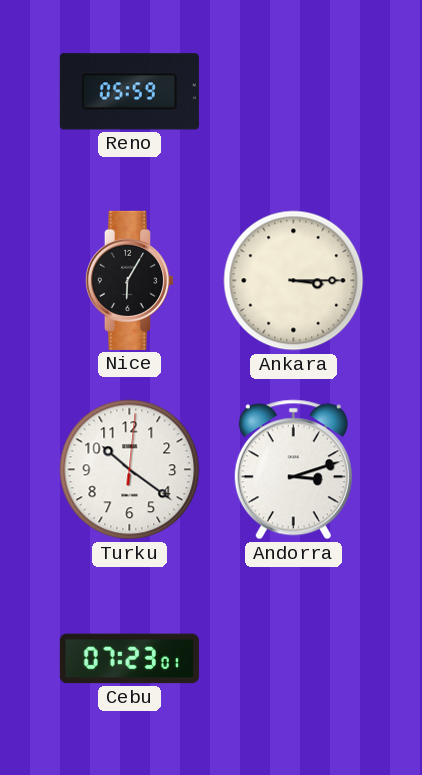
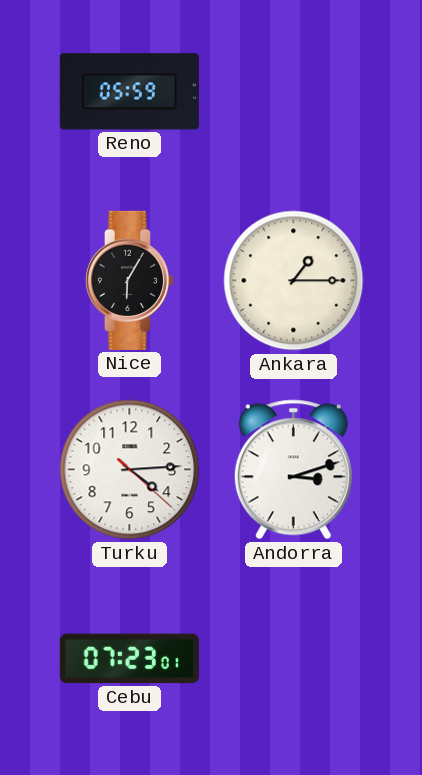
Ankara: 3:15 -> 1:15
Turku: 10:21 -> 4:14
